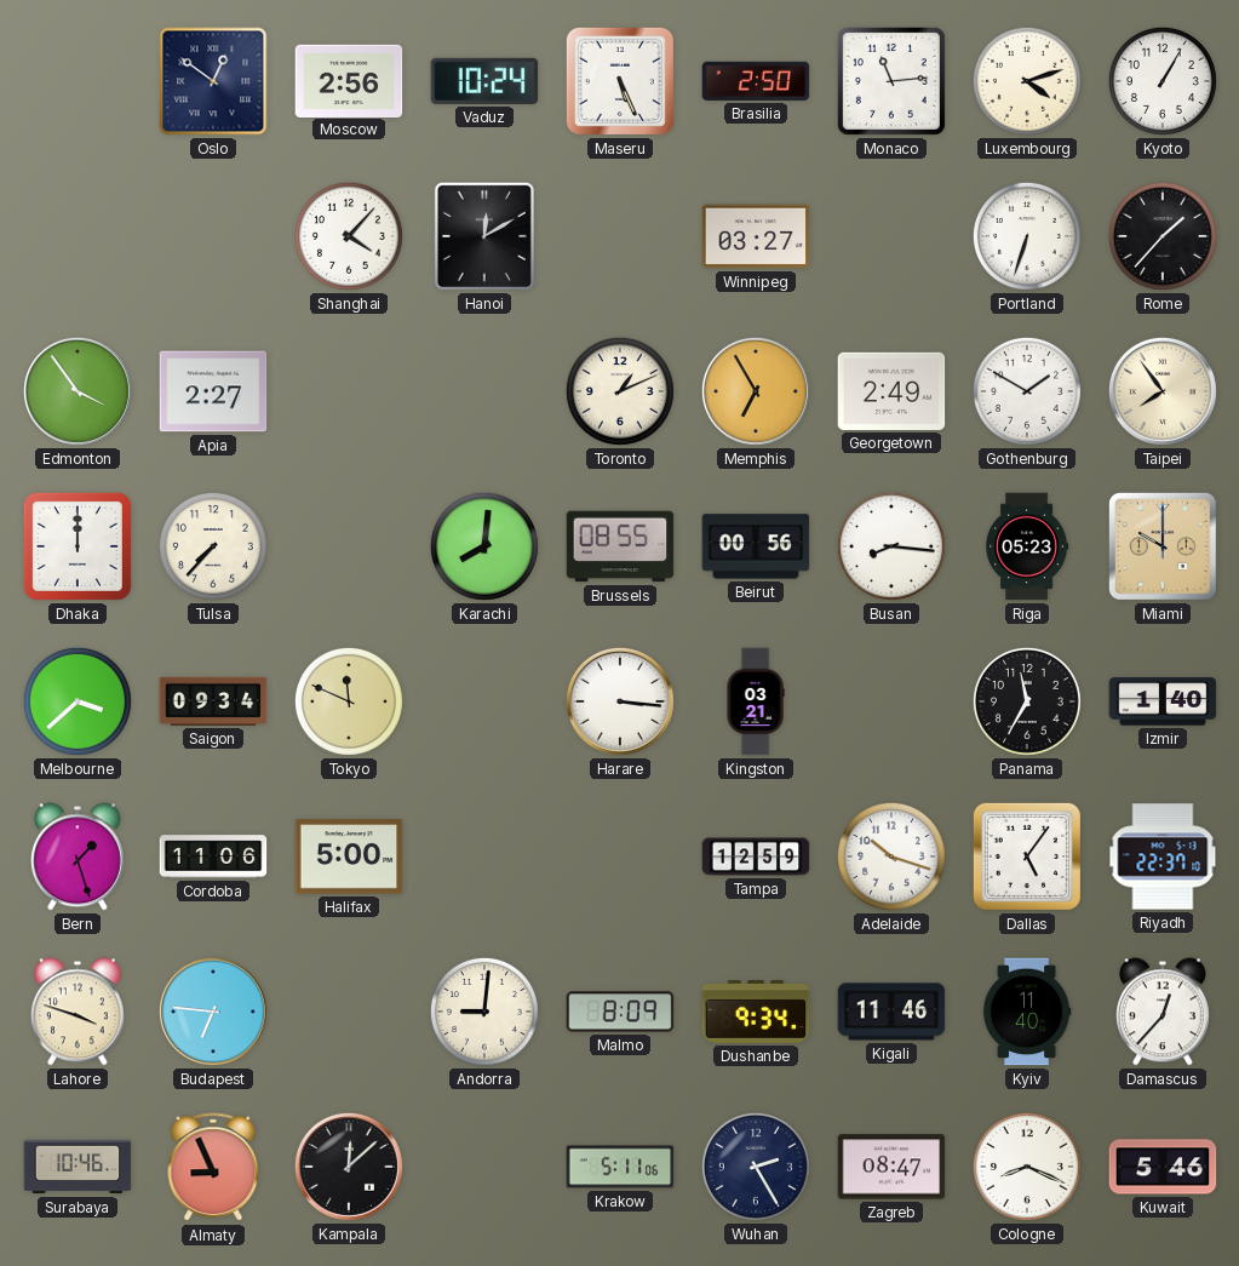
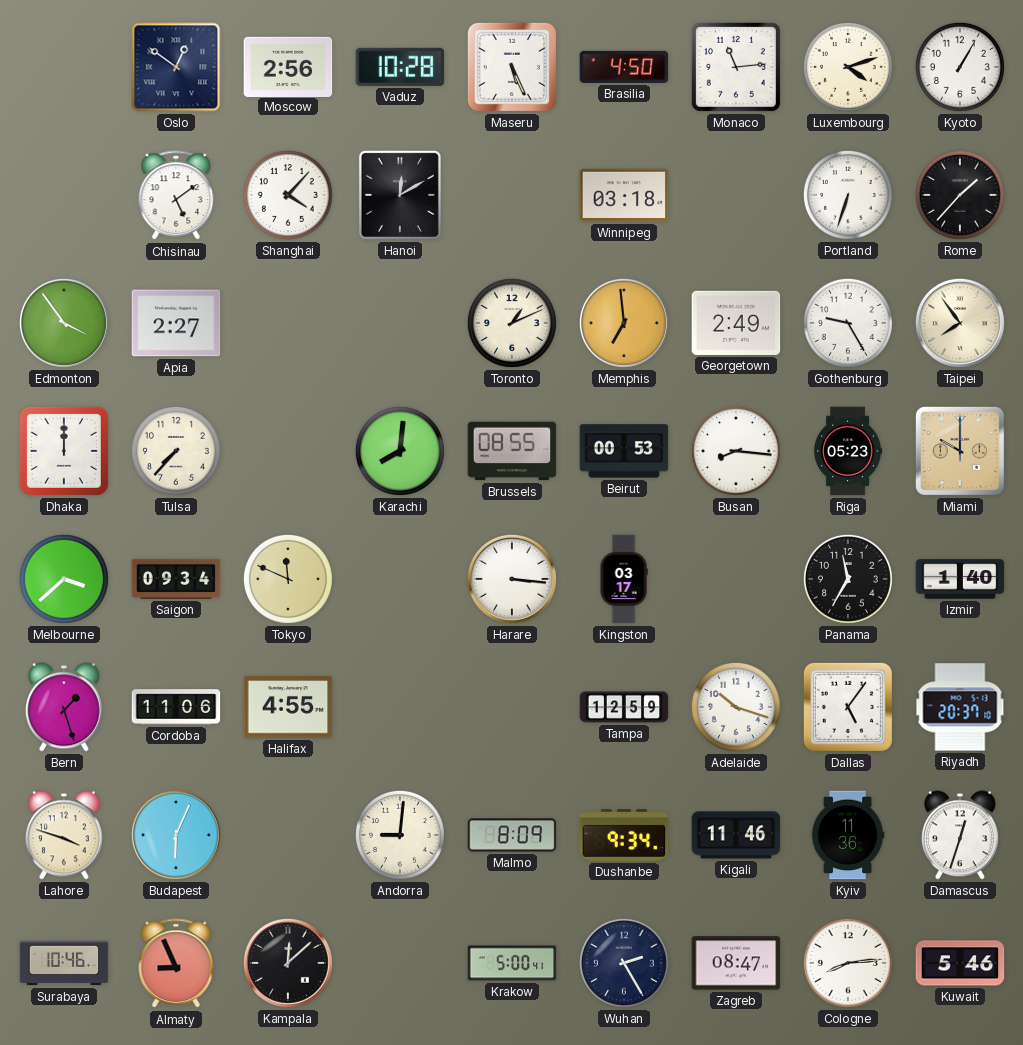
Vaduz: 10:24 -> 10:28
Brasilia: 2:50 -> 4:50
Chisinau: none -> 5:09
Winnipeg: 03:27 -> 03:18
Memphis: 6:55 -> 6:59
Gothenburg: 1:50 -> 9:25
Beirut: 00:56 -> 00:53
Kingston: 03:21 -> 03:17
Halifax: 5:00 -> 4:55
Riyadh: 22:37 -> 20:37
Budapest: 6:46 -> 6:04
Kyiv: 11:40 -> 11:36
Damascus: 12:37 -> 12:33
Krakow: 5:11 -> 5:00
Cologne: 8:19 -> 8:14
